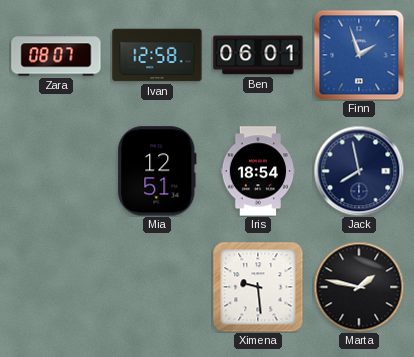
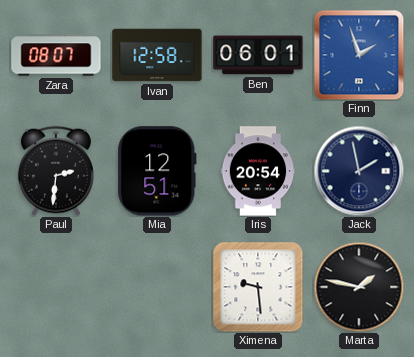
Paul: none -> 2:31
Iris: 18:54 -> 20:54
Jack: 7:58 -> 1:58
